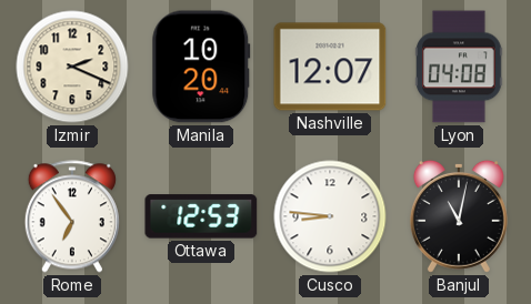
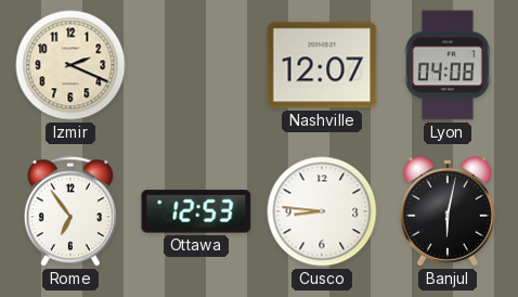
Manila: 10:20 -> none
Banjul: 11:02 -> 6:02
